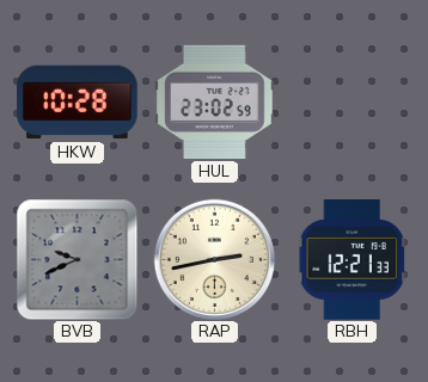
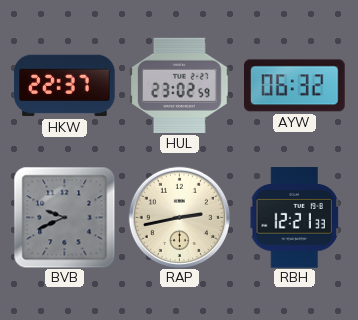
HKW: 10:28 -> 22:37
AYW: none -> 06:32
